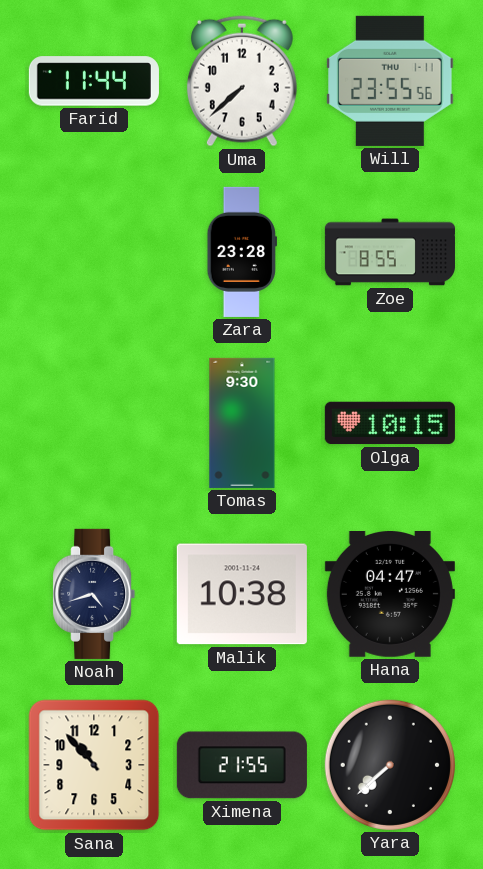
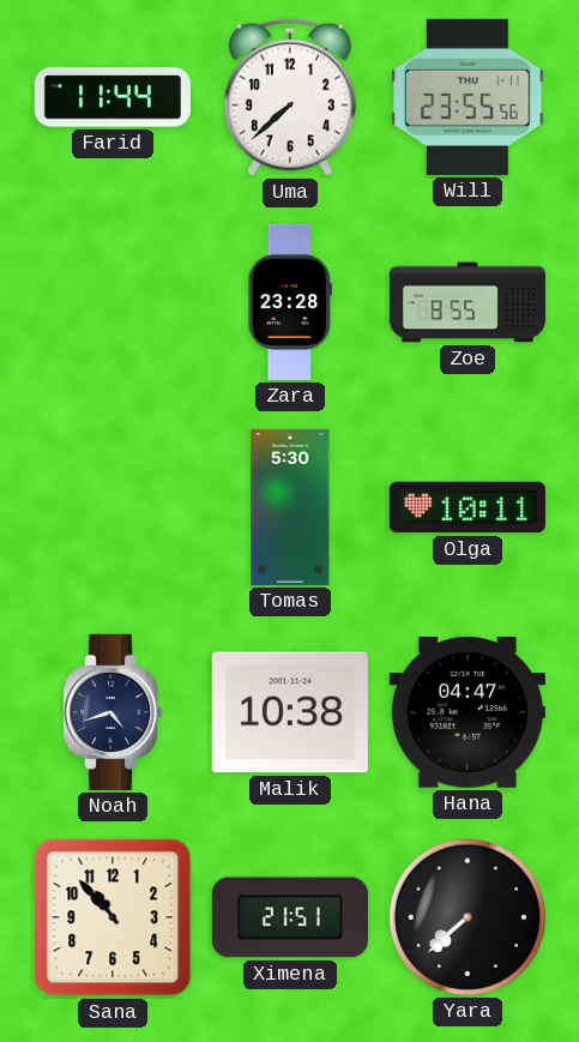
Tomas: 9:30 -> 5:30
Olga: 10:15 -> 10:11
Ximena: 21:55 -> 21:51
